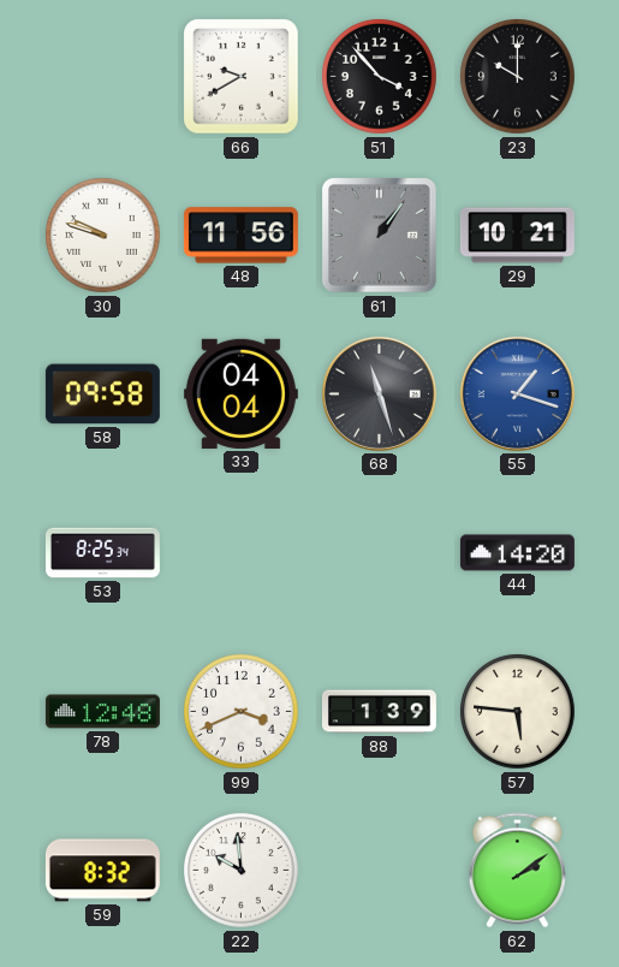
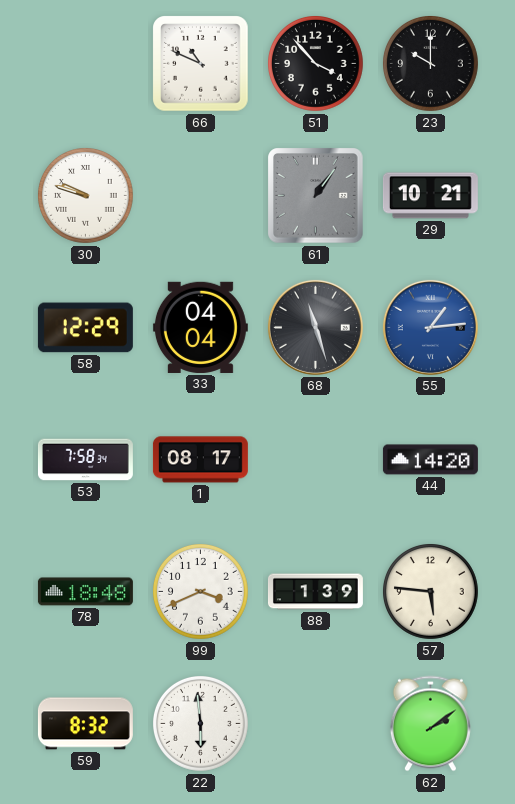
66: 9:40 -> 10:49
48: 11:56 -> none
58: 09:58 -> 12:29
55: 1:18 -> 1:14
53: 8:25 -> 7:58
1: none -> 08:17
78: 12:48 -> 18:48
22: 9:59 -> 5:59
